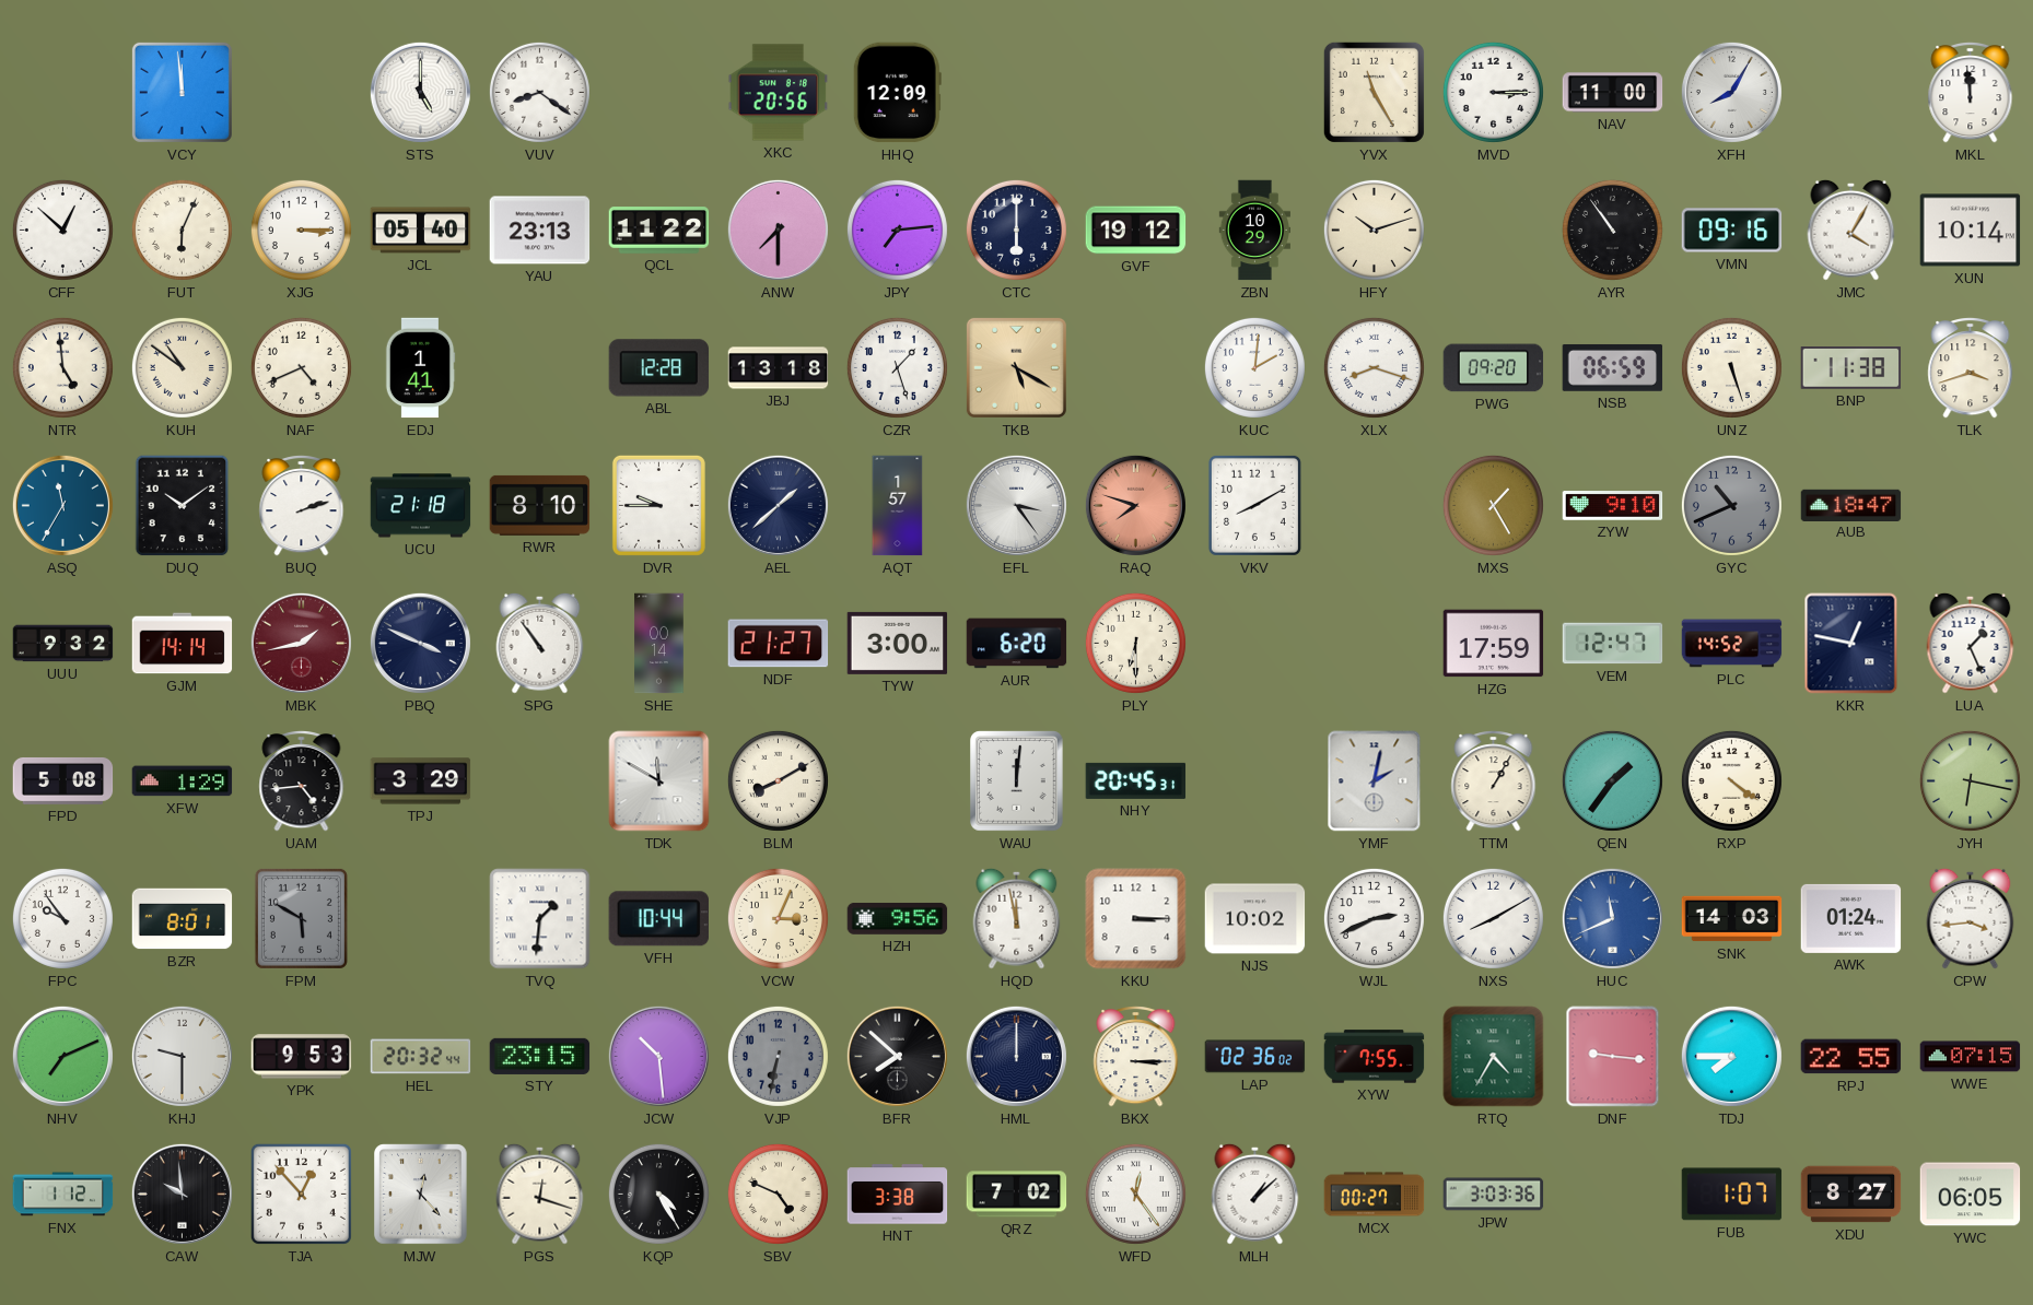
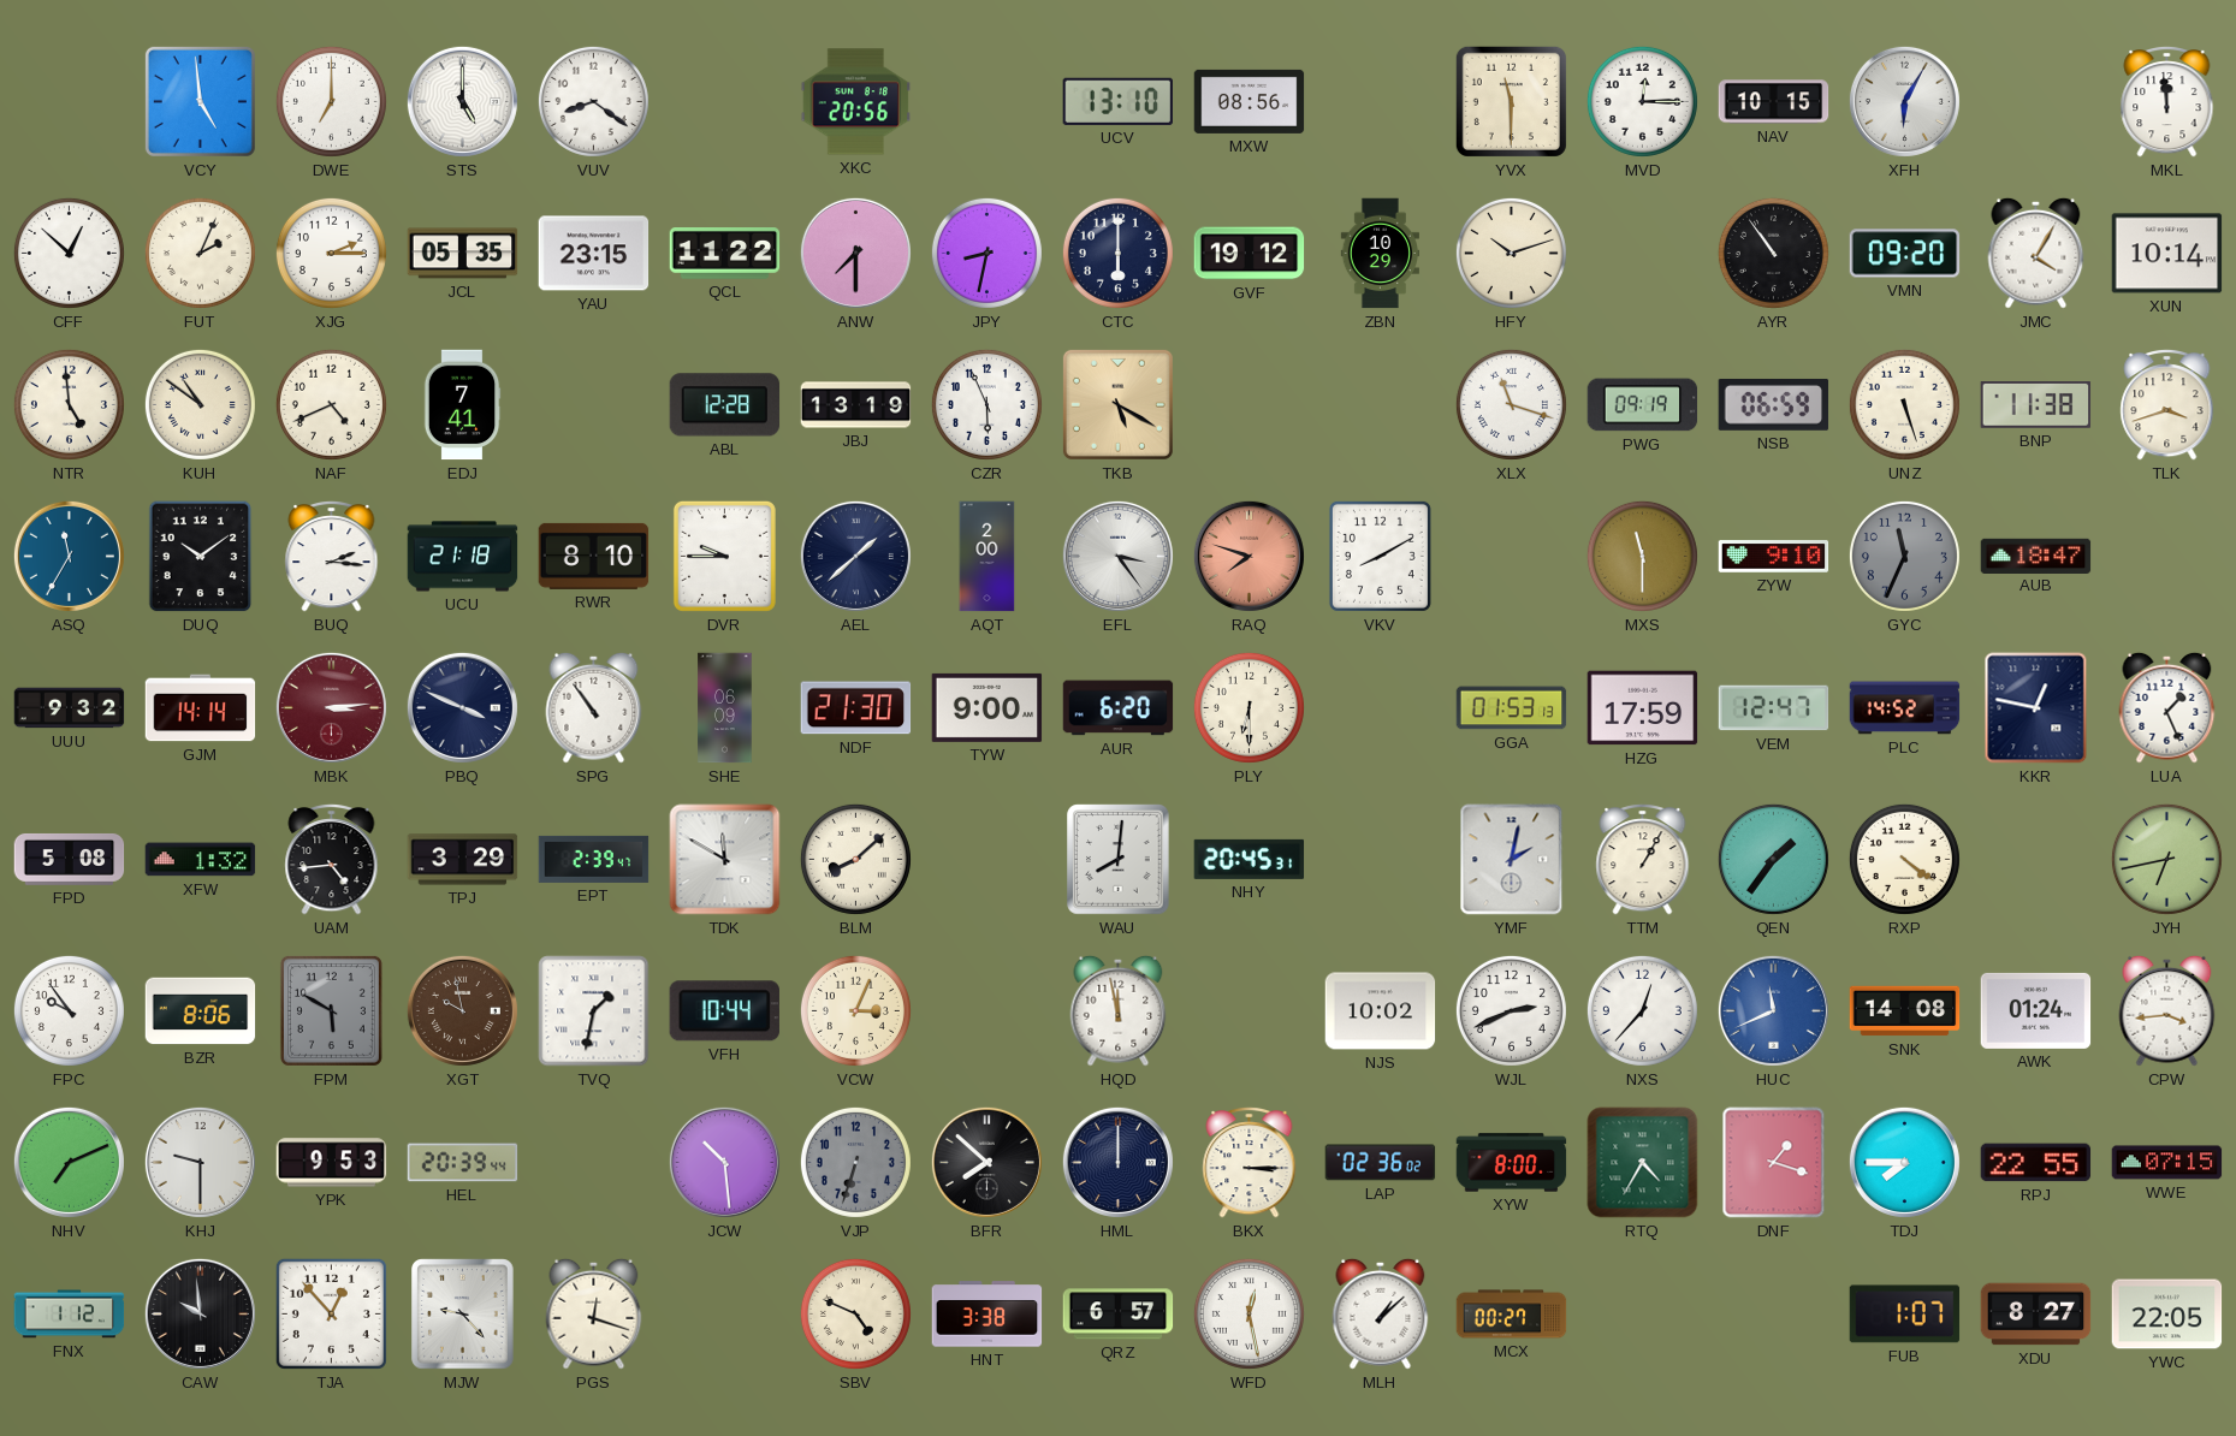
VCY: 11:59 -> 4:59
DWE: none -> 7:00
HHQ: 12:09 -> none
UCV: none -> 13:10
MXW: none -> 08:56
YVX: 11:25 -> 11:30
MVD: 3:15 -> 12:15
NAV: 11:00 -> 10:15
XFH: 8:05 -> 6:05
FUT: 6:04 -> 2:04
XJG: 3:15 -> 2:15
JCL: 05:40 -> 05:35
YAU: 23:13 -> 23:15
JPY: 7:14 -> 8:32
VMN: 09:16 -> 09:20
EDJ: 1:41 -> 7:41
JBJ: 13:18 -> 13:19
CZR: 1:27 -> 5:56
KUC: 2:01 -> none
XLX: 8:18 -> 11:18
PWG: 09:20 -> 09:19
BUQ: 2:12 -> 2:16
AQT: 1:57 -> 2:00
MXS: 1:25 -> 11:30
GYC: 10:41 -> 11:34
MBK: 1:43 -> 3:14
SHE: 00:14 -> 06:09
NDF: 21:27 -> 21:30
TYW: 3:00 -> 9:00
GGA: none -> 01:53
XFW: 1:29 -> 1:32
EPT: none -> 2:39
BLM: 8:10 -> 8:08
WAU: 12:01 -> 8:01
JYH: 6:17 -> 6:43
BZR: 8:01 -> 8:06
XGT: none -> 9:58
TVQ: 1:31 -> 1:32
HZH: 9:56 -> none
KKU: 3:15 -> none
NXS: 8:10 -> 12:37
SNK: 14:03 -> 14:08
HEL: 20:32 -> 20:39
STY: 23:15 -> none
VJP: 6:32 -> 6:33
XYW: 7:55 -> 8:00
DNF: 9:16 -> 1:18
MJW: 12:23 -> 9:23
KQP: 4:25 -> none
QRZ: 7:02 -> 6:57
WFD: 12:24 -> 12:28
JPW: 3:03 -> none
YWC: 06:05 -> 22:05
